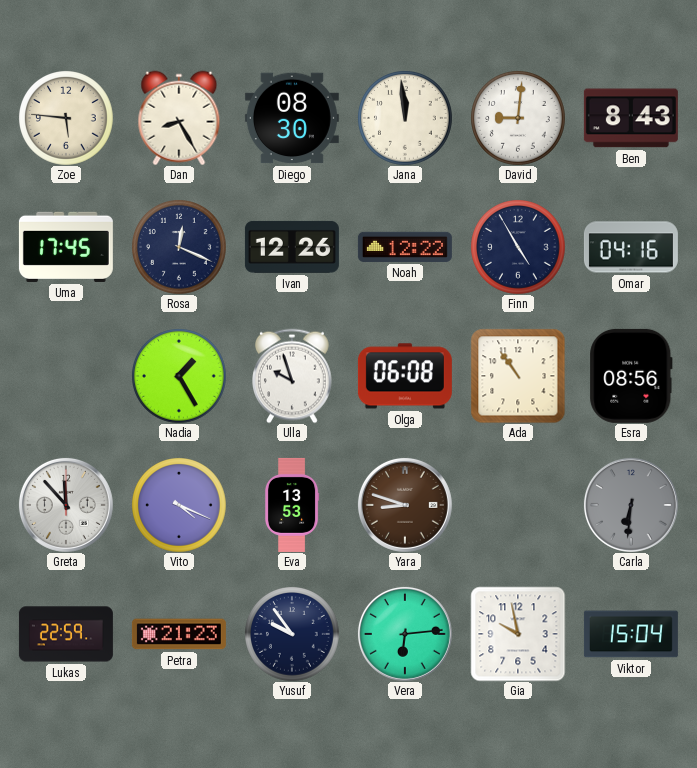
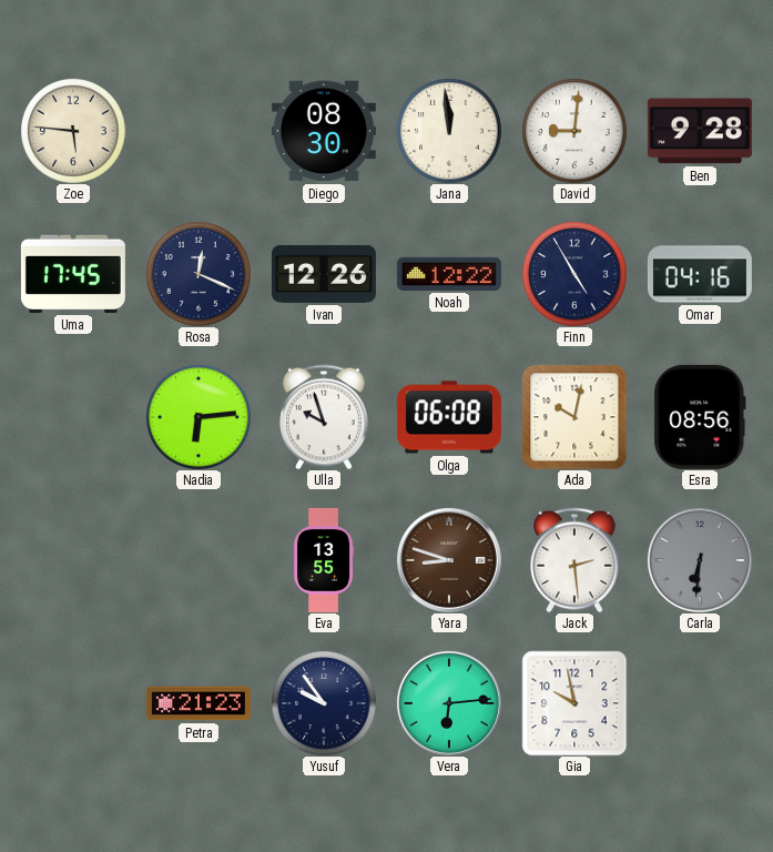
Dan: 8:25 -> none
Ben: 8:43 -> 9:28
Nadia: 1:25 -> 6:14
Ada: 10:54 -> 10:02
Greta: 11:53 -> none
Vito: 4:19 -> none
Eva: 13:53 -> 13:55
Jack: none -> 2:29
Lukas: 22:59 -> none
Viktor: 15:04 -> none
